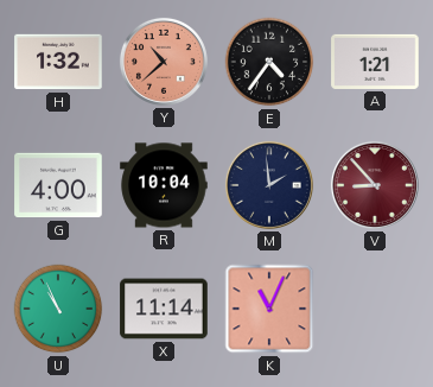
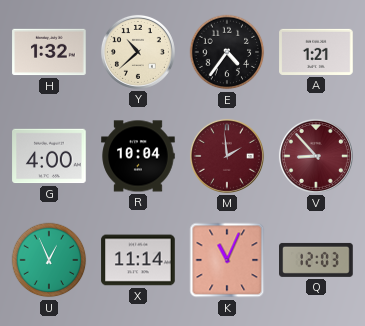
Y dial: salmon -> cream
M dial: navy -> burgundy
U: 10:56 -> 12:56
Q: none -> 12:03
